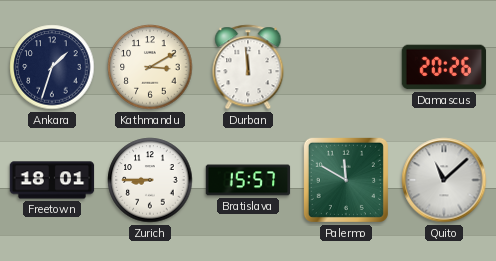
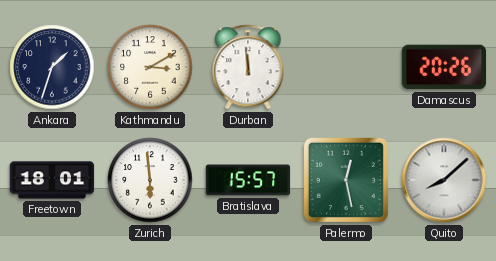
Zurich: 8:45 -> 5:59
Palermo: 11:50 -> 12:28
Quito: 11:08 -> 8:08
